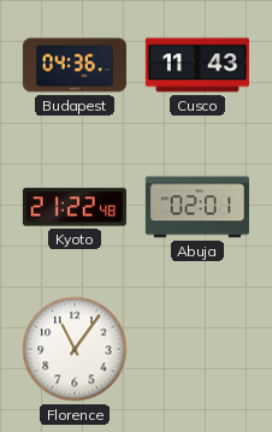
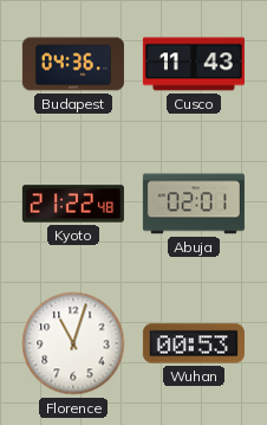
Florence: 11:06 -> 11:03
Wuhan: none -> 00:53
